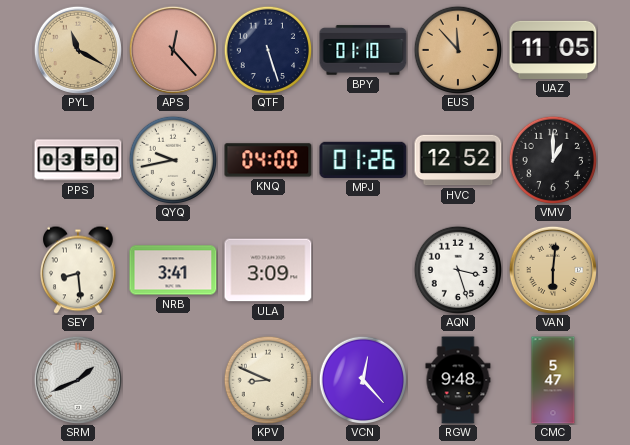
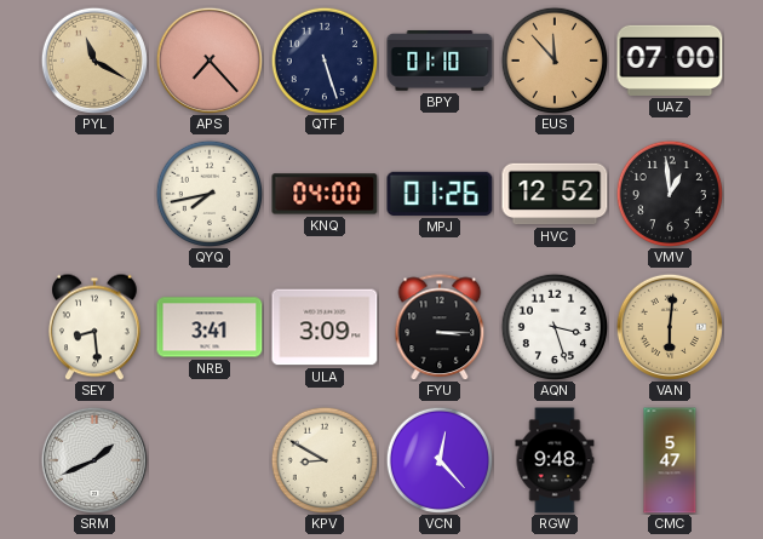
APS: 12:23 -> 7:23
UAZ: 11:05 -> 07:00
PPS: 03:50 -> none
QYQ: 9:43 -> 7:43
VMV: 1:00 -> 12:59
FYU: none -> 3:15
KPV: 8:49 -> 8:50
